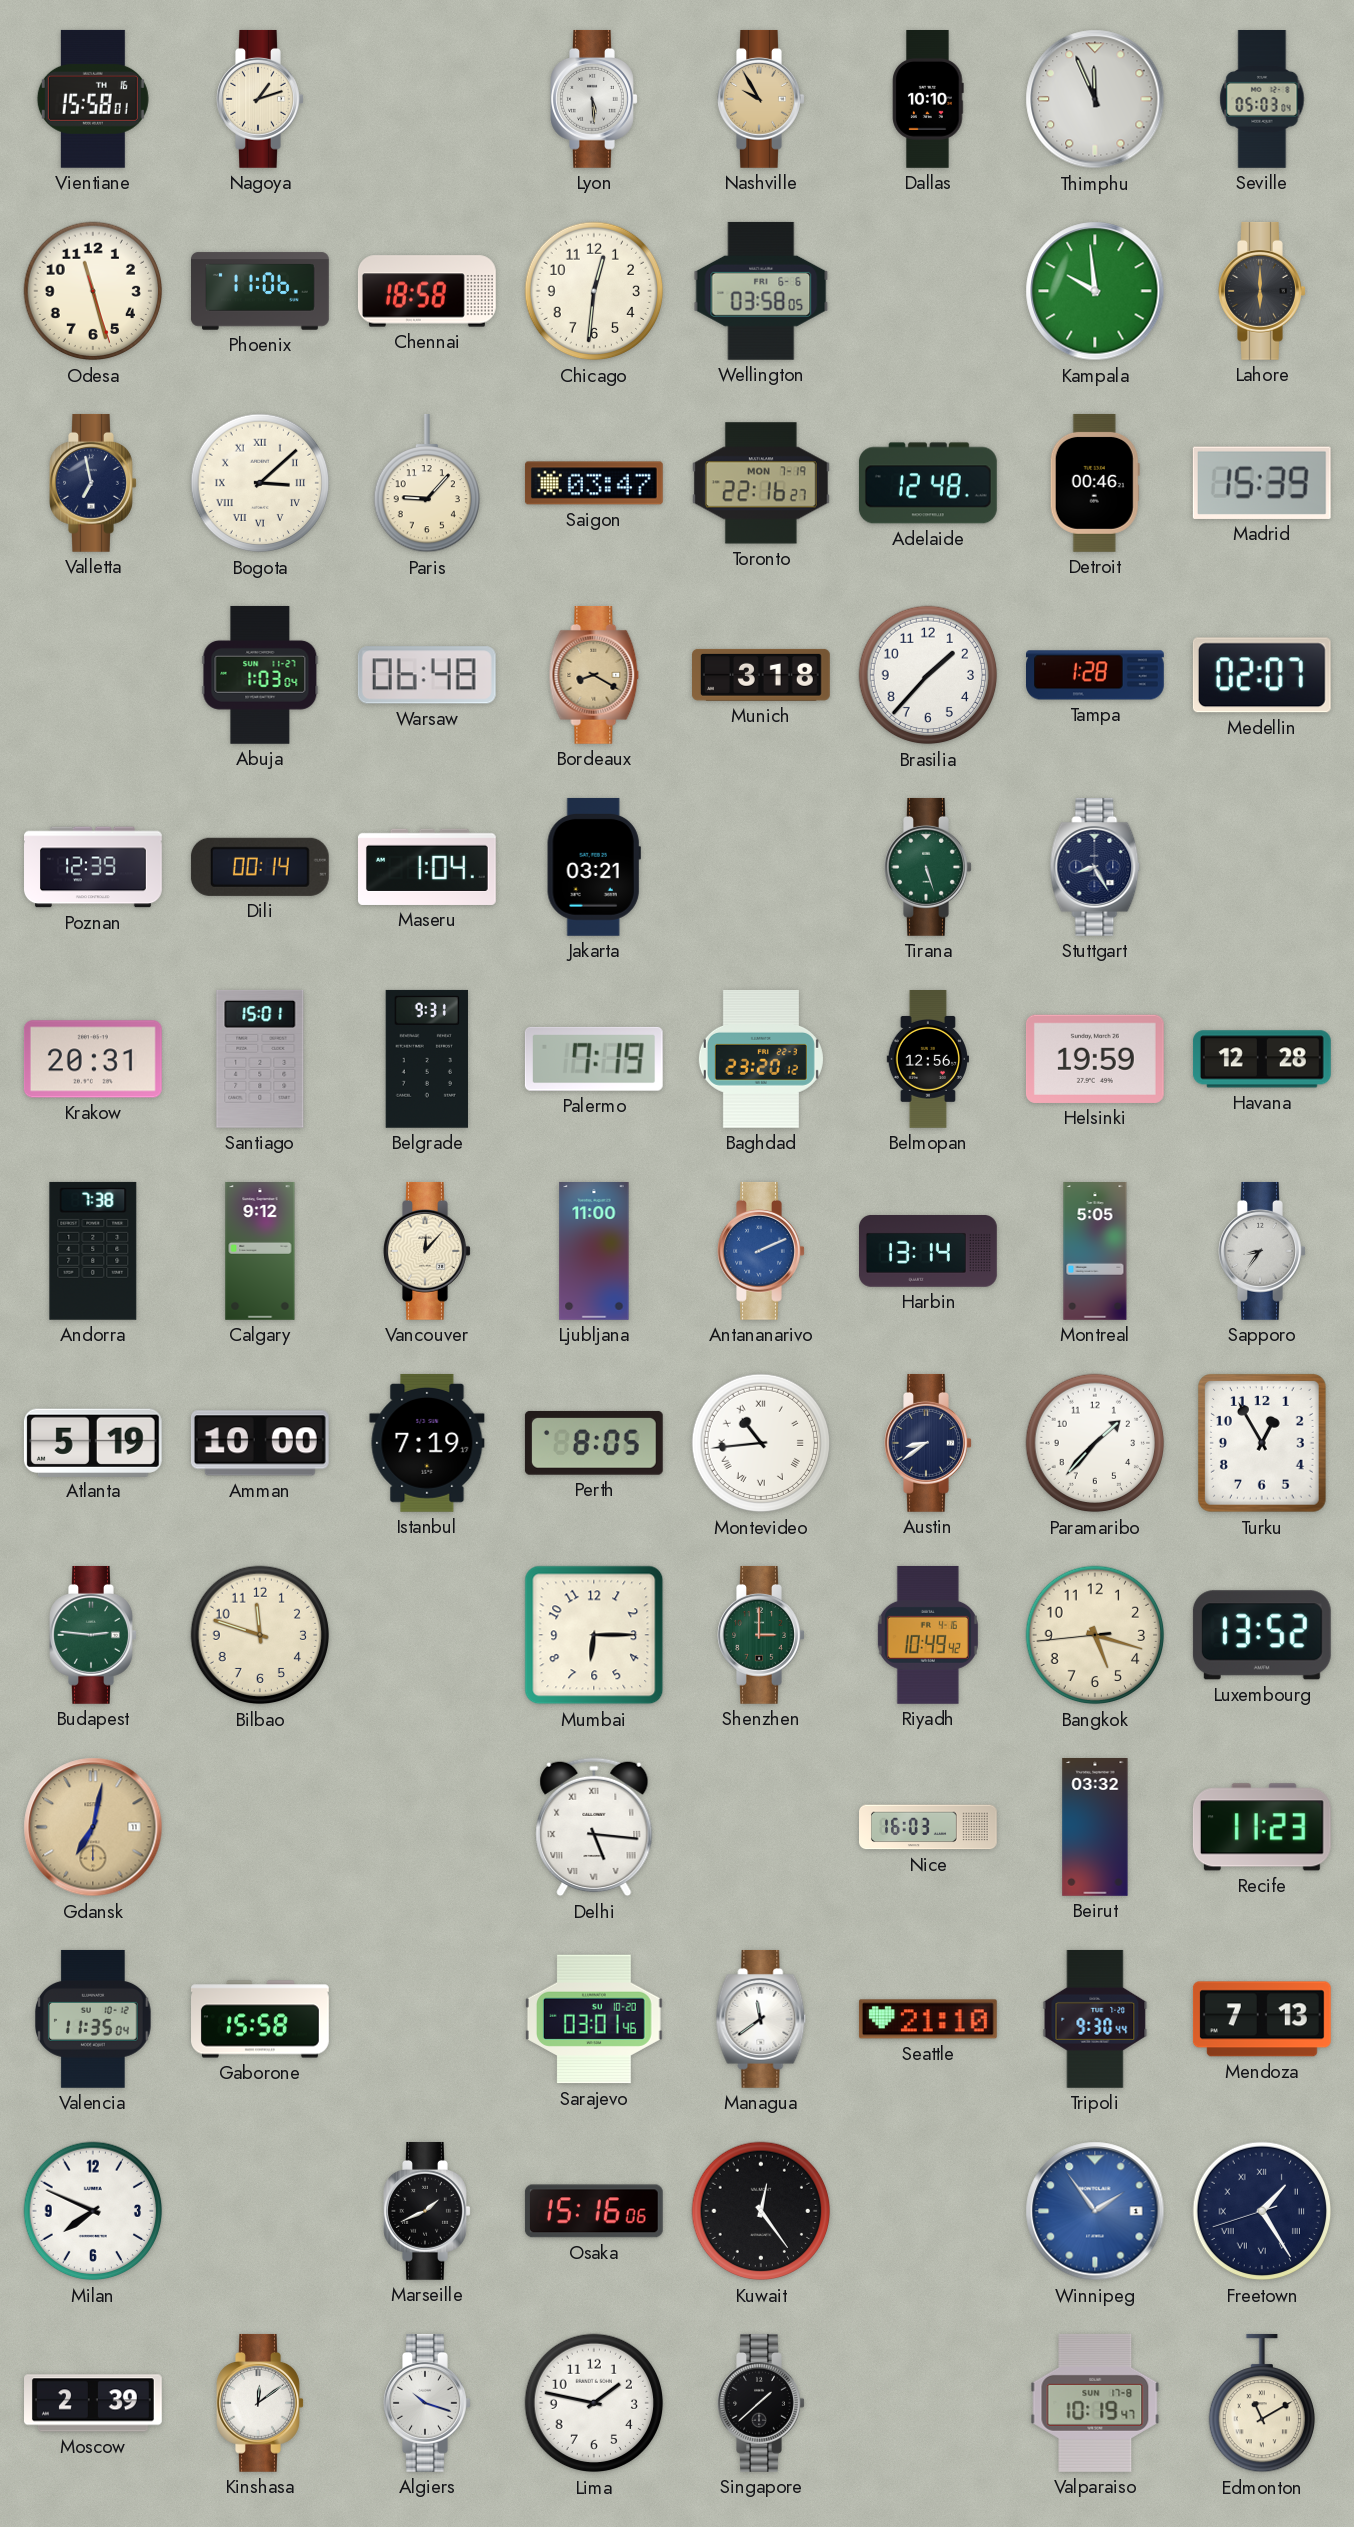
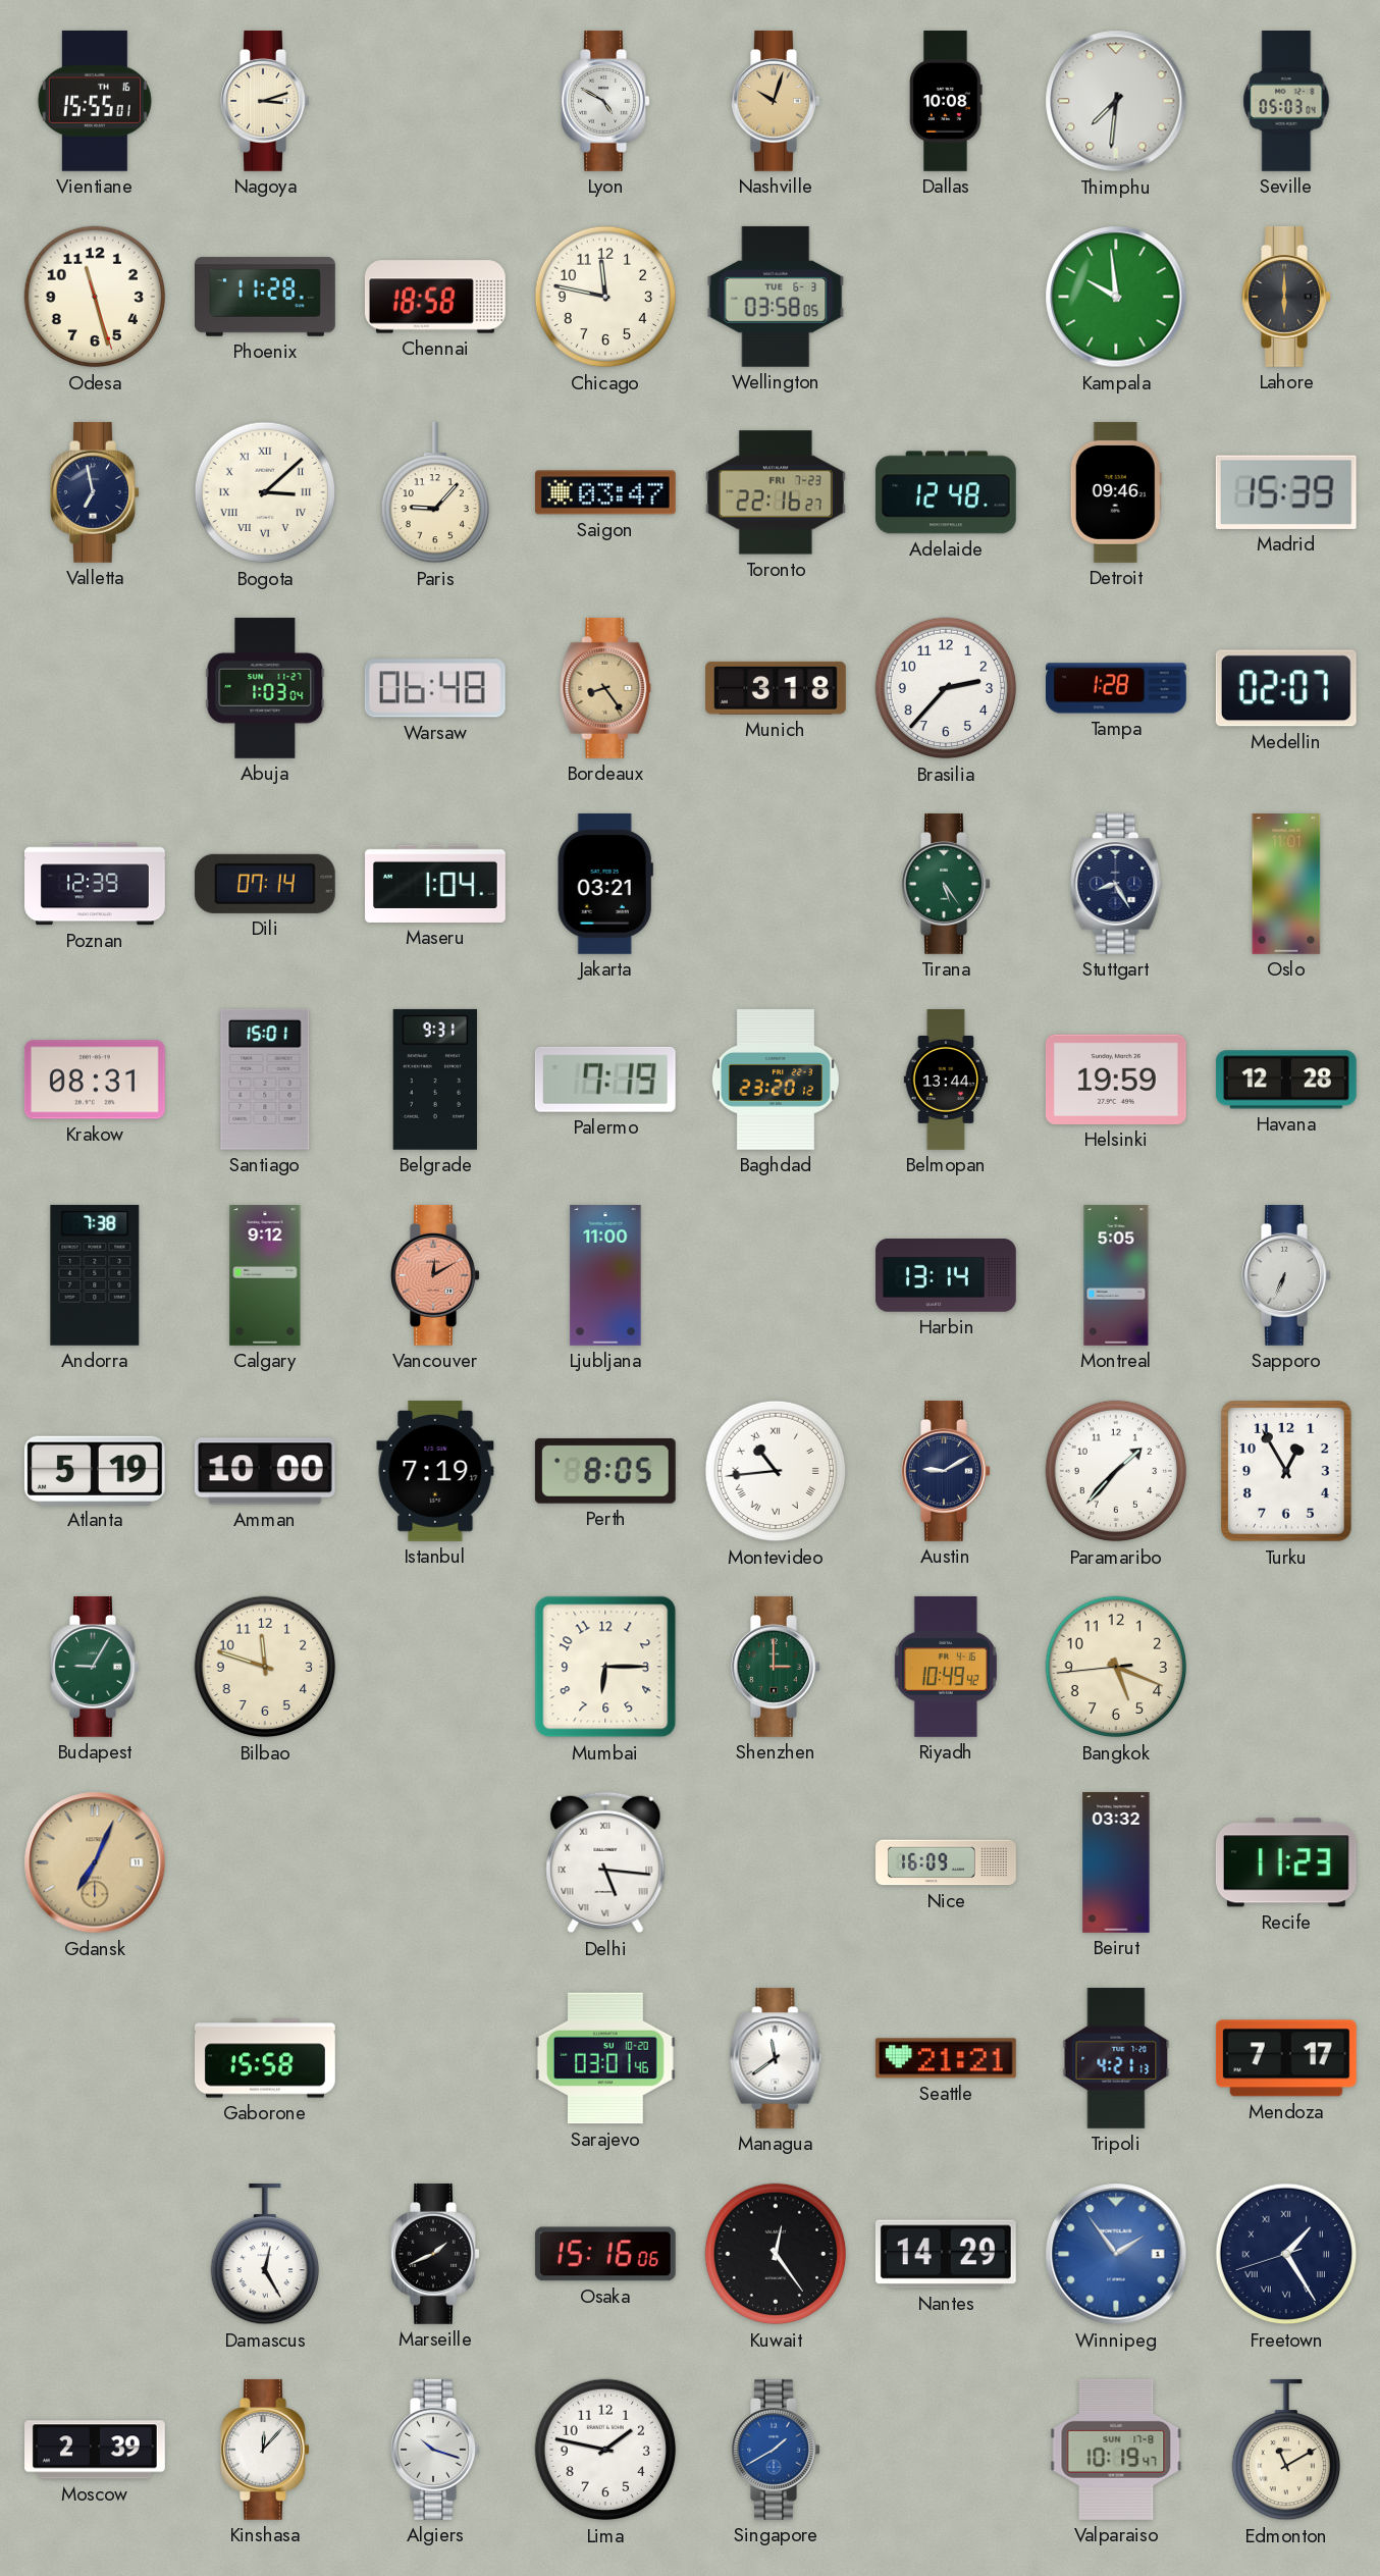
Vientiane: 15:58 -> 15:55
Nagoya: 1:12 -> 3:12
Lyon: 5:29 -> 4:50
Nashville: 9:55 -> 10:03
Dallas: 10:10 -> 10:08
Thimphu: 11:56 -> 7:31
Phoenix: 11:06 -> 11:28
Chicago: 12:31 -> 11:47
Wellington date: FRI 6-6 -> TUE 6-3
Toronto date: MON 7-19 -> FRI 7-23
Detroit: 00:46 -> 09:46
Bordeaux: 8:20 -> 8:24
Brasilia: 1:37 -> 2:37
Dili: 00:14 -> 07:14
Tirana: 5:27 -> 5:24
Oslo: none -> 11:01
Krakow: 20:31 -> 08:31
Belmopan: 12:56 -> 13:44
Vancouver: 12:07 -> 12:10
Vancouver dial: cream -> salmon
Antananarivo: 2:11 -> none
Sapporo: 8:36 -> 6:34
Austin: 8:39 -> 9:10
Budapest: 2:46 -> 9:05
Bangkok: 5:17 -> 5:18
Luxembourg: 13:52 -> none
Gdansk: 7:02 -> 7:04
Nice: 16:03 -> 16:09
Valencia: 11:35 -> none
Seattle: 21:10 -> 21:21
Tripoli: 9:30 -> 4:21
Mendoza: 7:13 -> 7:17
Milan: 7:49 -> none
Damascus: none -> 12:25
Nantes: none -> 14:29
Kinshasa: 12:09 -> 12:07
Singapore: 1:38 -> 1:40
Singapore dial: black -> blue
